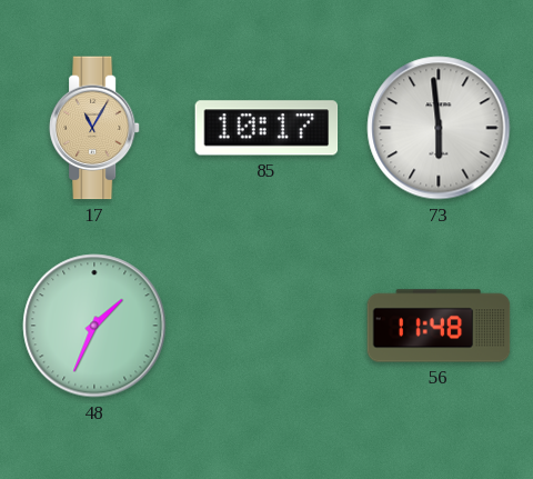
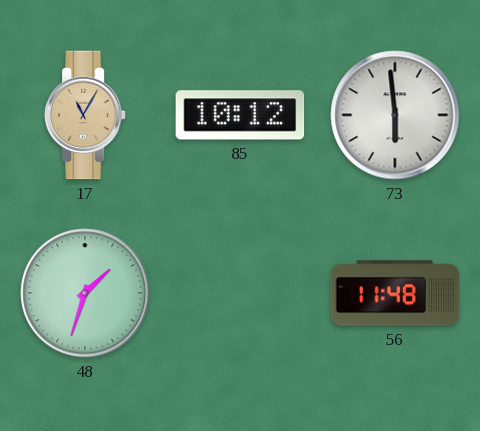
85: 10:17 -> 10:12
48: 1:34 -> 1:33
